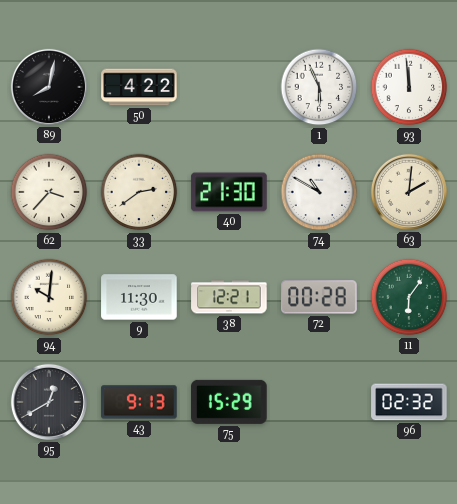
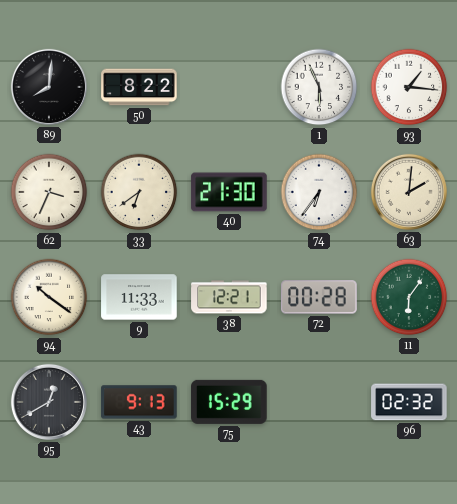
89: 8:02 -> 8:01
50: 4:22 -> 8:22
93: 11:59 -> 1:16
62: 3:37 -> 3:34
33: 2:39 -> 6:39
74: 10:50 -> 6:36
94: 10:01 -> 10:21
9: 11:30 -> 11:33
